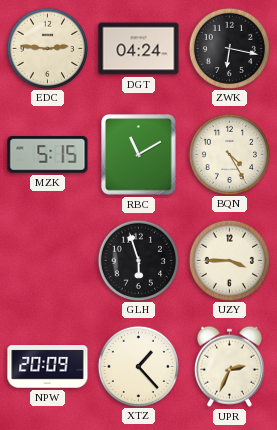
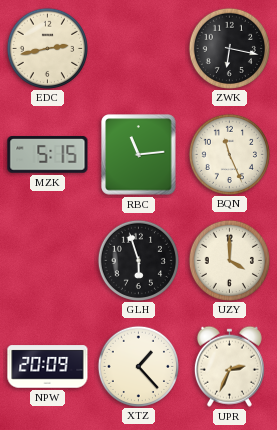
EDC: 2:46 -> 2:43
DGT: 04:24 -> none
RBC: 11:10 -> 11:14
BQN: 4:25 -> 11:26
UZY: 3:45 -> 4:00
